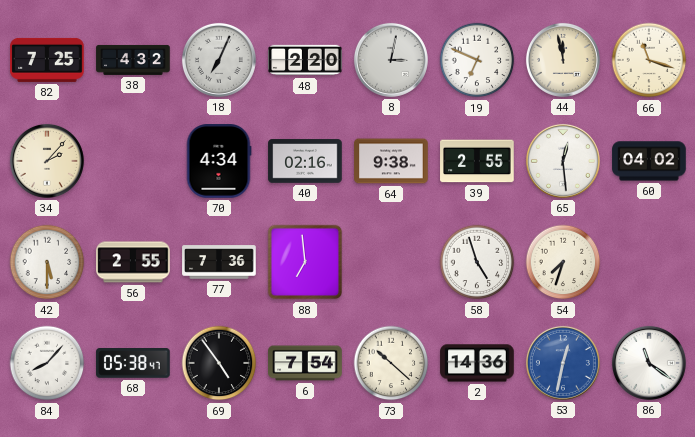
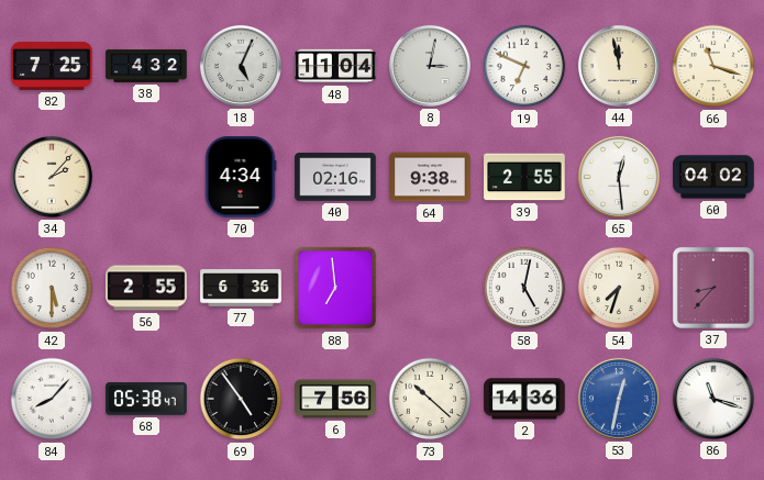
18: 7:04 -> 5:04
48: 2:20 -> 11:04
77: 7:36 -> 6:36
58: 4:57 -> 5:02
37: none -> 8:37
6: 7:54 -> 7:56
86: 11:21 -> 11:18
